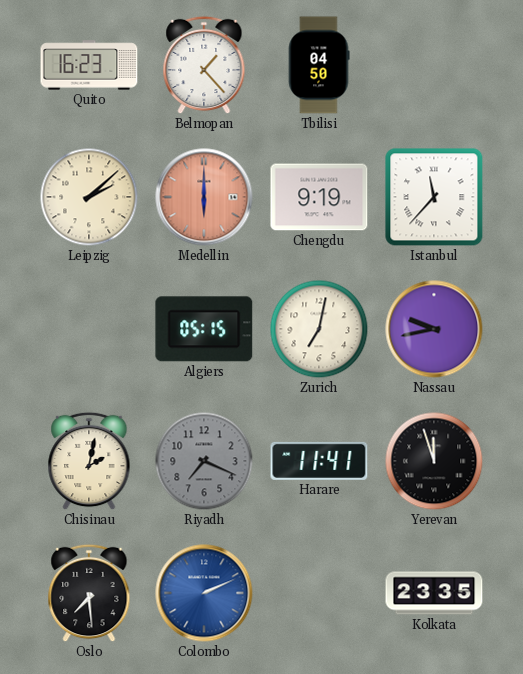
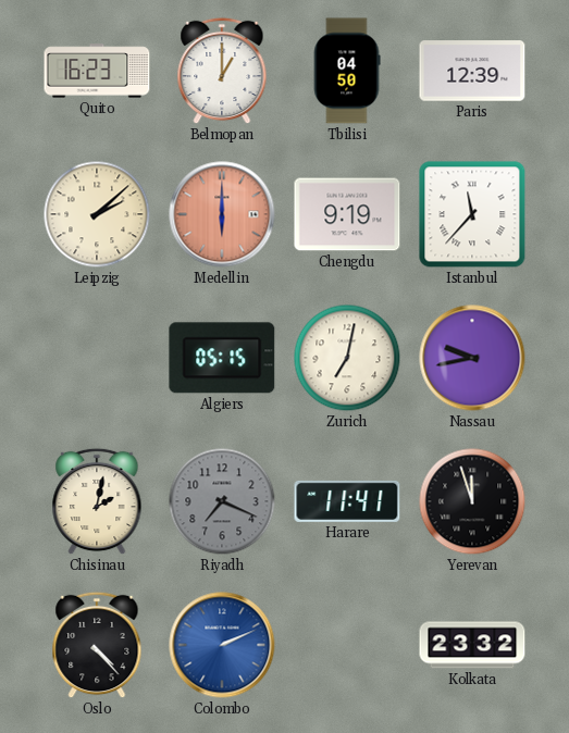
Belmopan: 1:23 -> 1:00
Paris: none -> 12:39
Oslo: 7:29 -> 4:23
Kolkata: 23:35 -> 23:32
